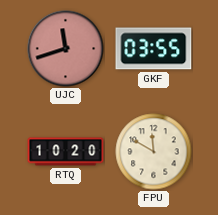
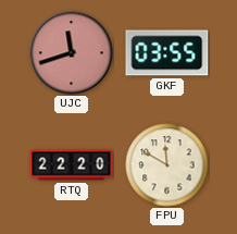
RTQ: 10:20 -> 22:20
